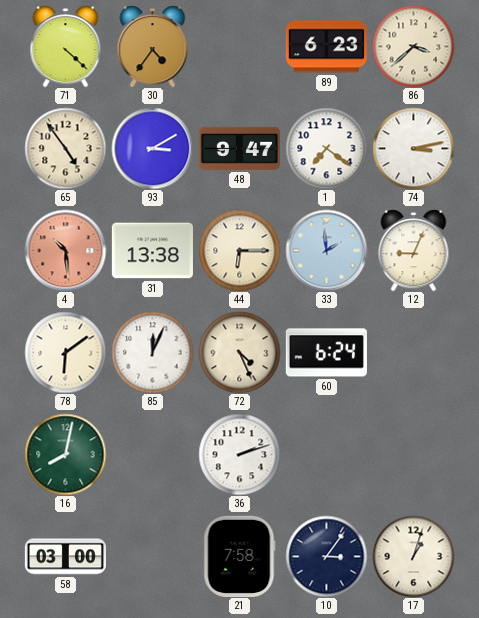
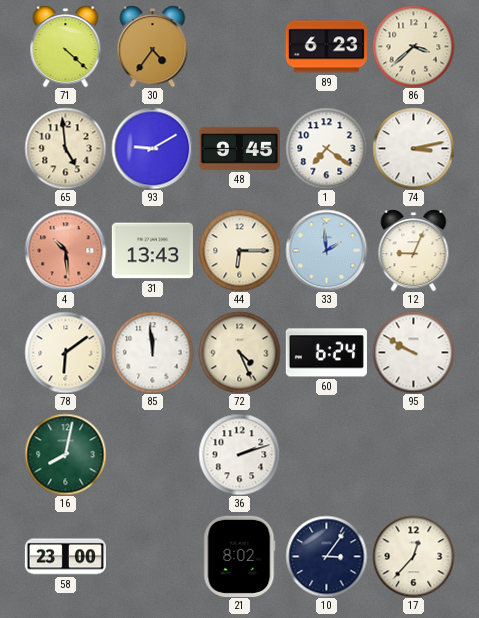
65: 4:54 -> 4:59
93: 3:10 -> 9:10
48: 9:47 -> 9:45
31: 13:38 -> 13:43
85: 12:04 -> 11:59
95: none -> 9:50
58: 03:00 -> 23:00
21: 7:58 -> 8:02
17: 1:03 -> 12:37
